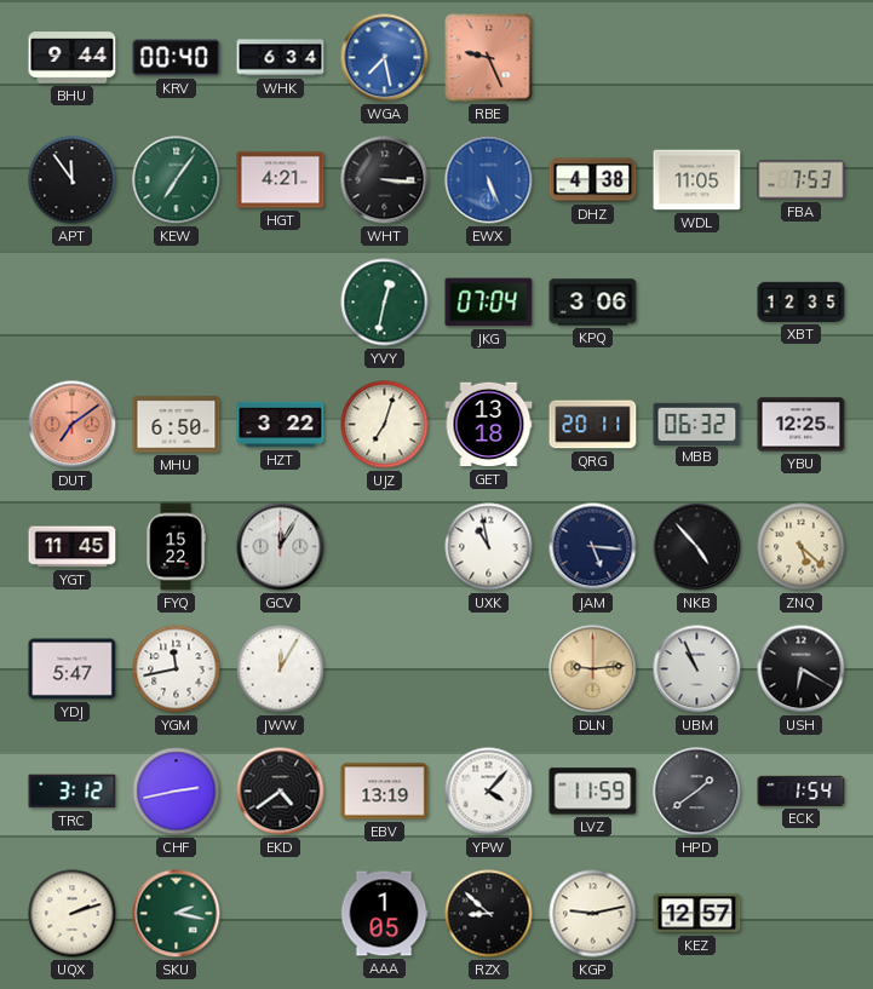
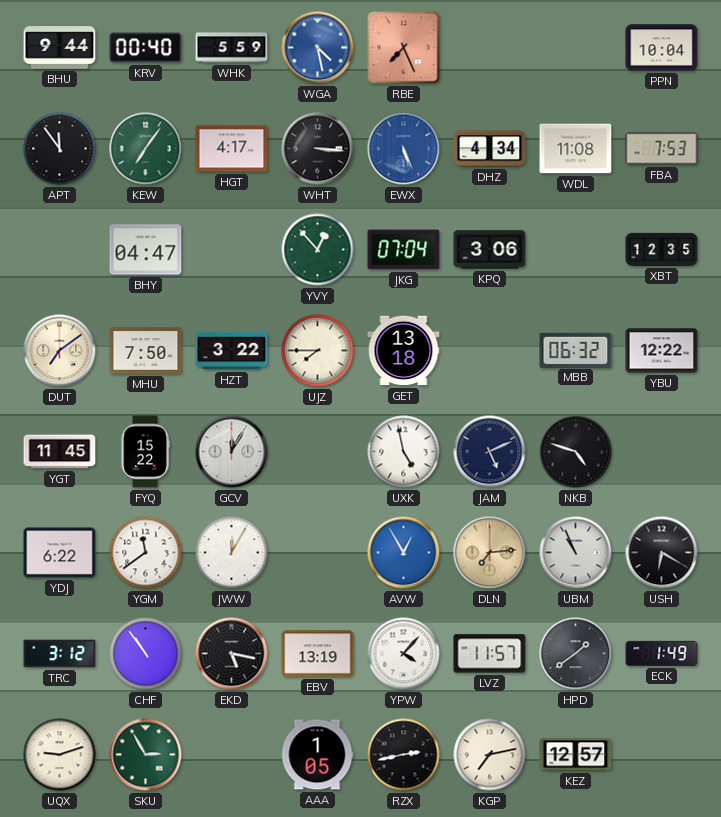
WHK: 6:34 -> 5:59
WGA: 7:28 -> 4:28
RBE: 9:26 -> 7:26
PPN: none -> 10:04
HGT: 4:21 -> 4:17
DHZ: 4:38 -> 4:34
WDL: 11:05 -> 11:08
BHY: none -> 04:47
YVY: 12:32 -> 12:53
DUT dial: salmon -> cream
MHU: 6:50 -> 7:50
UJZ: 7:03 -> 7:45
QRG: 20:11 -> none
YBU: 12:25 -> 12:22
UXK: 10:58 -> 4:58
JAM: 5:16 -> 5:11
NKB: 4:53 -> 4:48
ZNQ: 5:22 -> none
YDJ: 5:47 -> 6:22
YGM: 11:43 -> 11:39
AVW: none -> 12:55
DLN: 9:14 -> 7:14
CHF: 2:43 -> 10:54
EKD: 4:39 -> 5:17
LVZ: 11:59 -> 11:57
ECK: 1:54 -> 1:49
UQX: 2:12 -> 9:12
SKU: 2:17 -> 2:55
RZX: 8:52 -> 2:43
KGP: 9:13 -> 7:13
